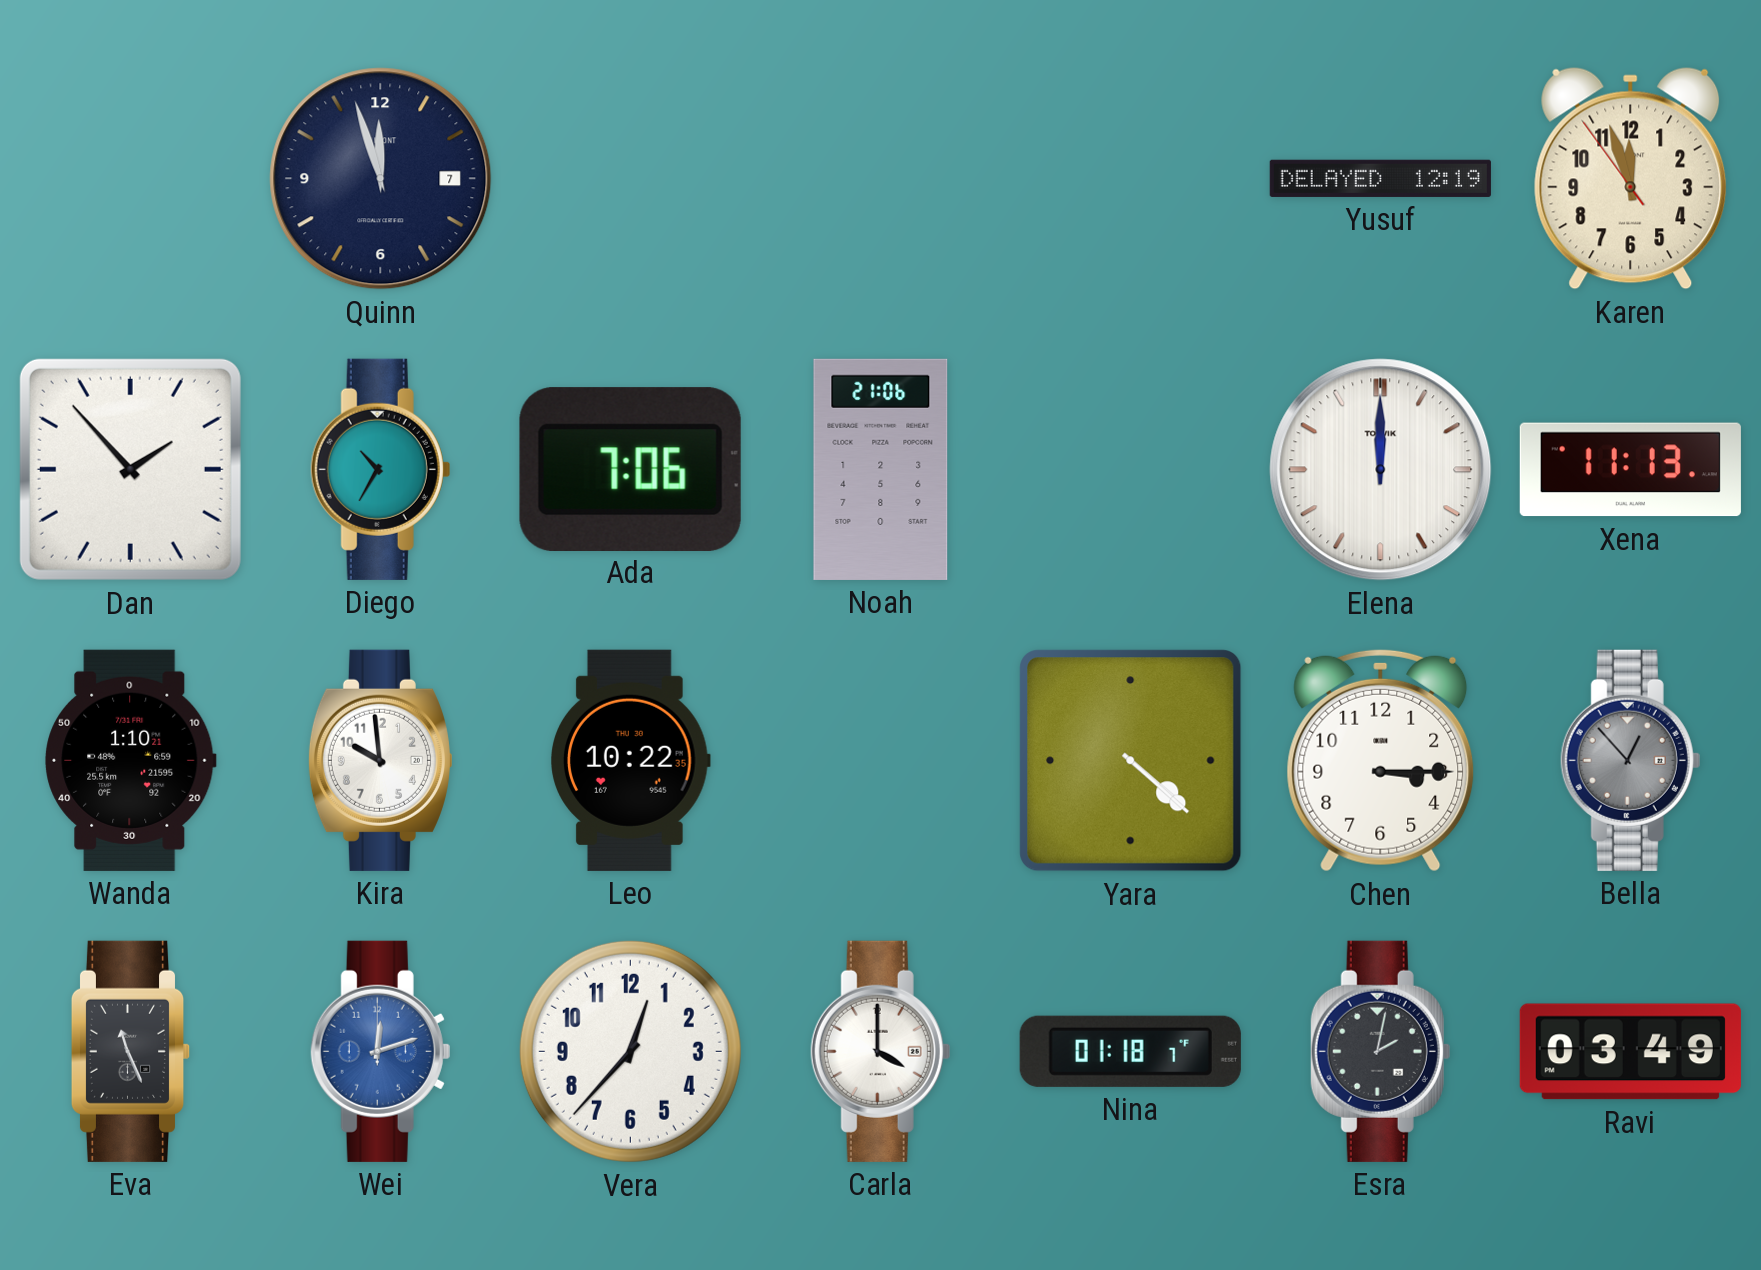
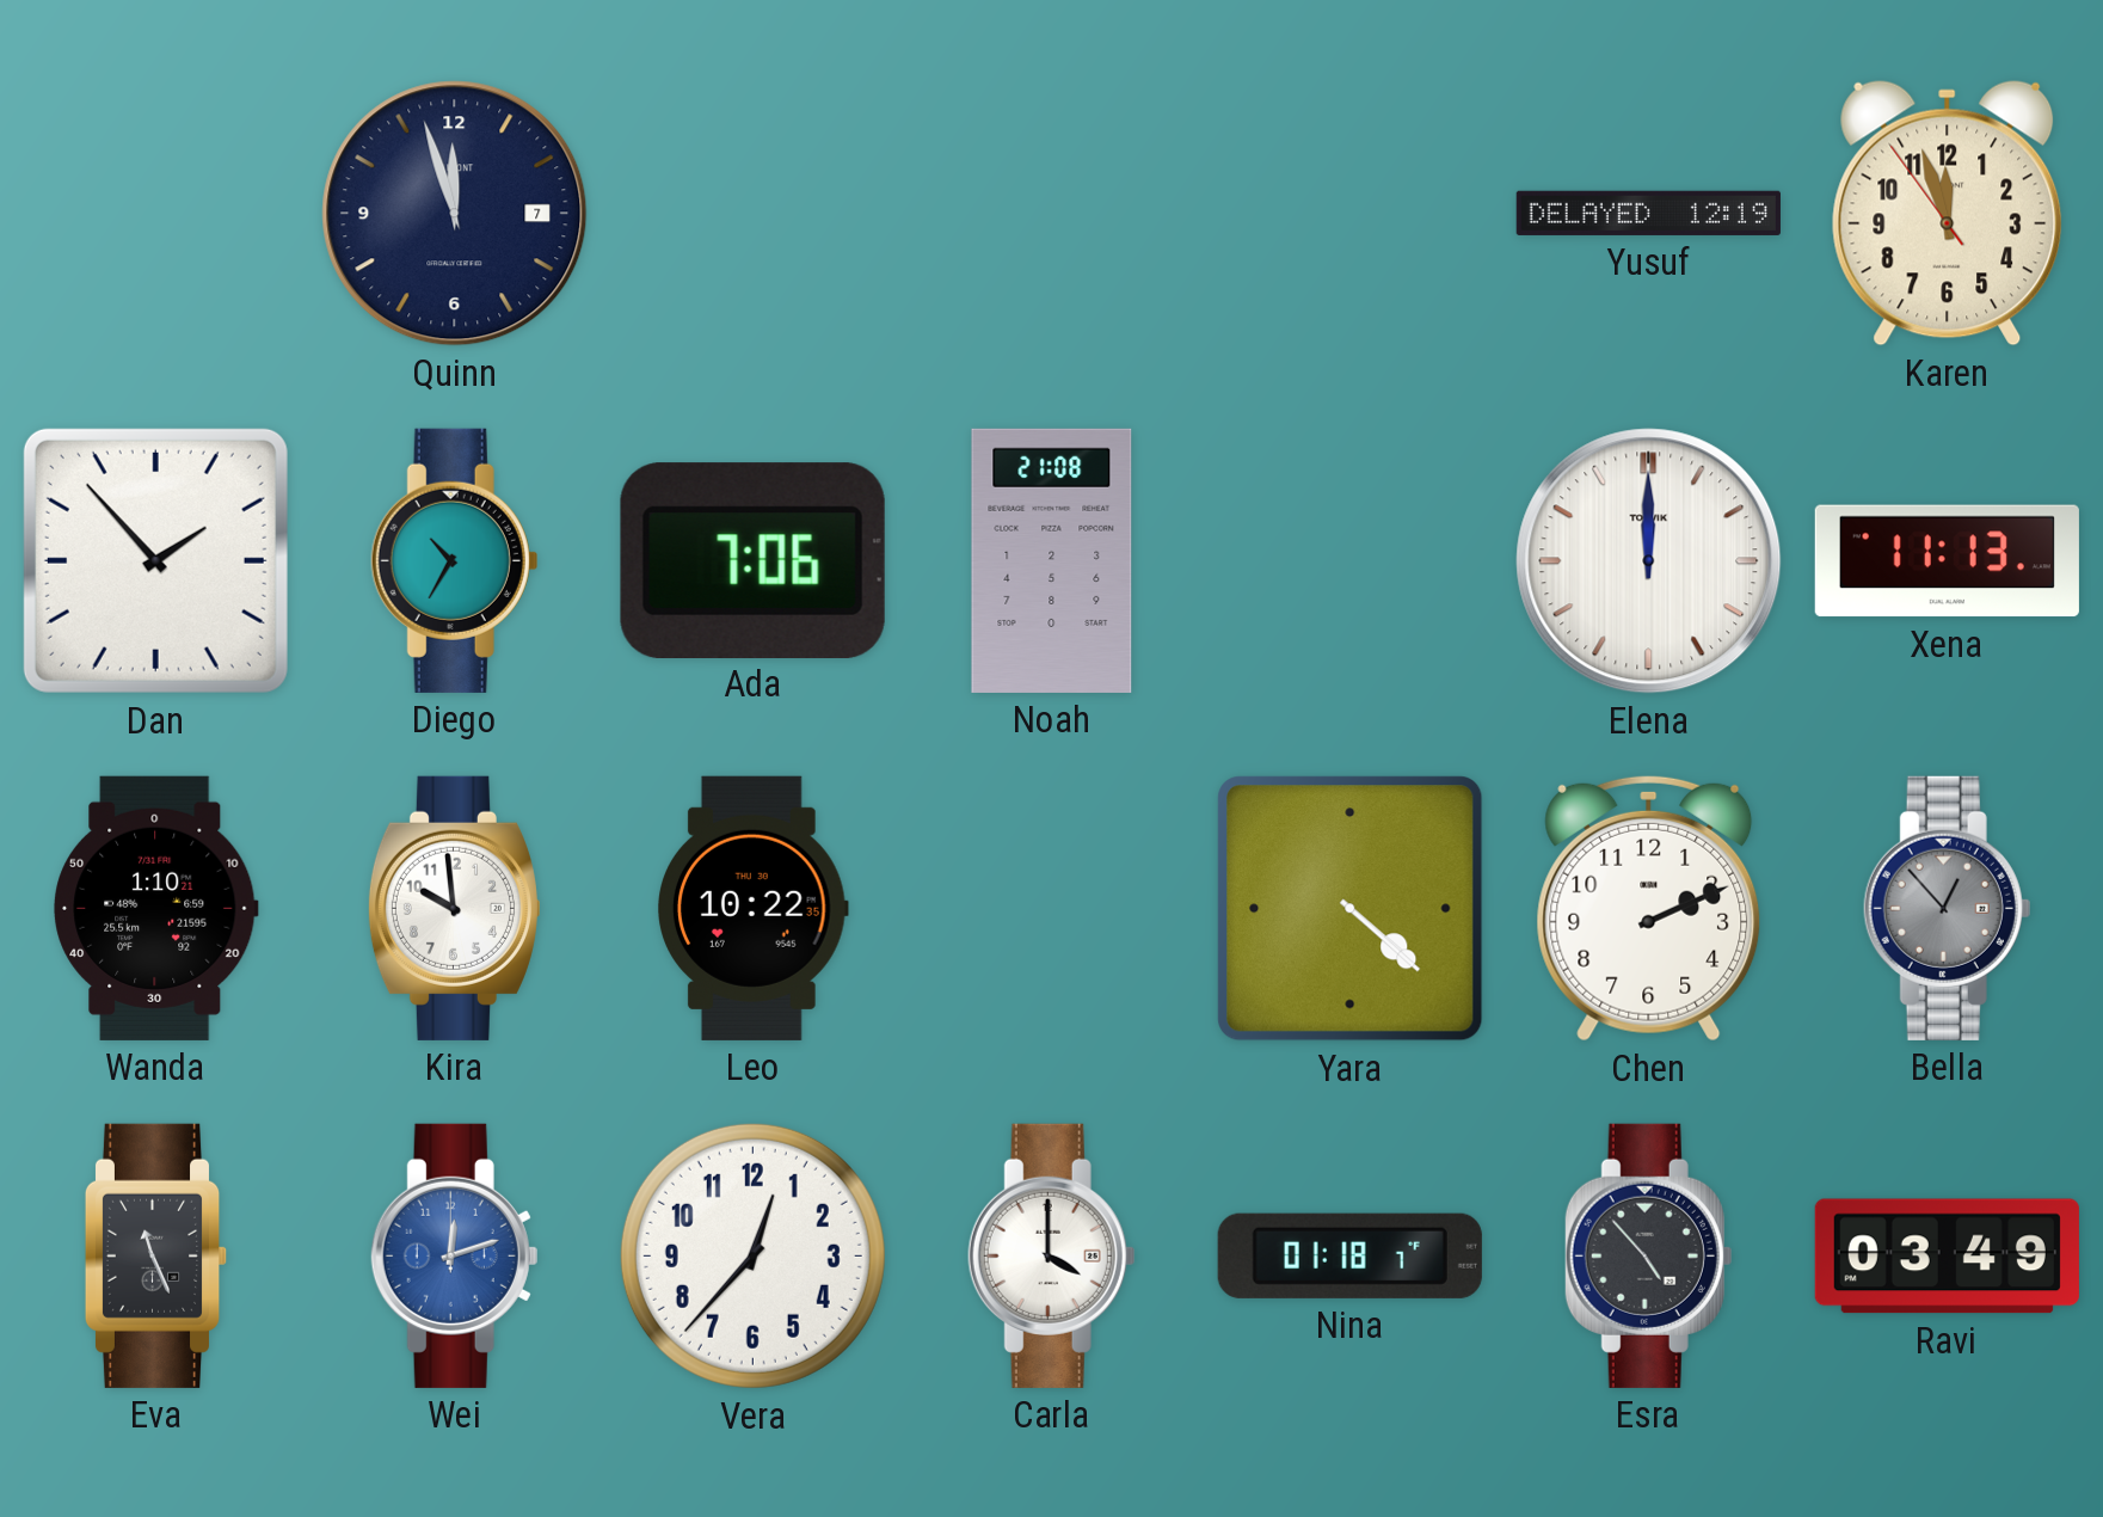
Noah: 21:06 -> 21:08
Chen: 3:15 -> 2:11
Esra: 2:02 -> 4:53
